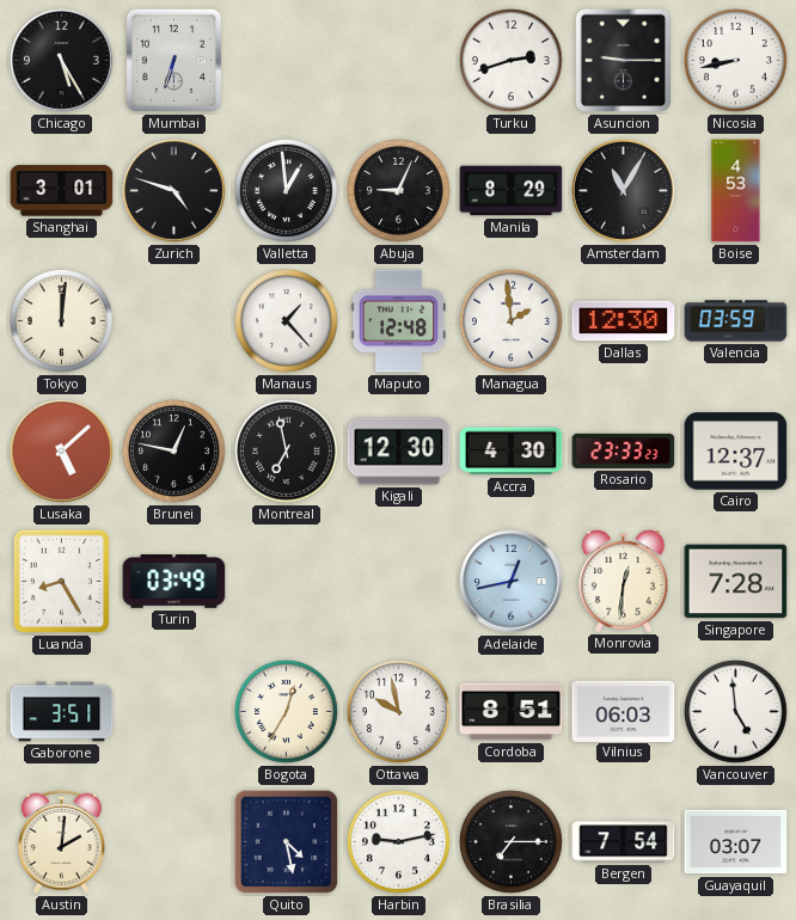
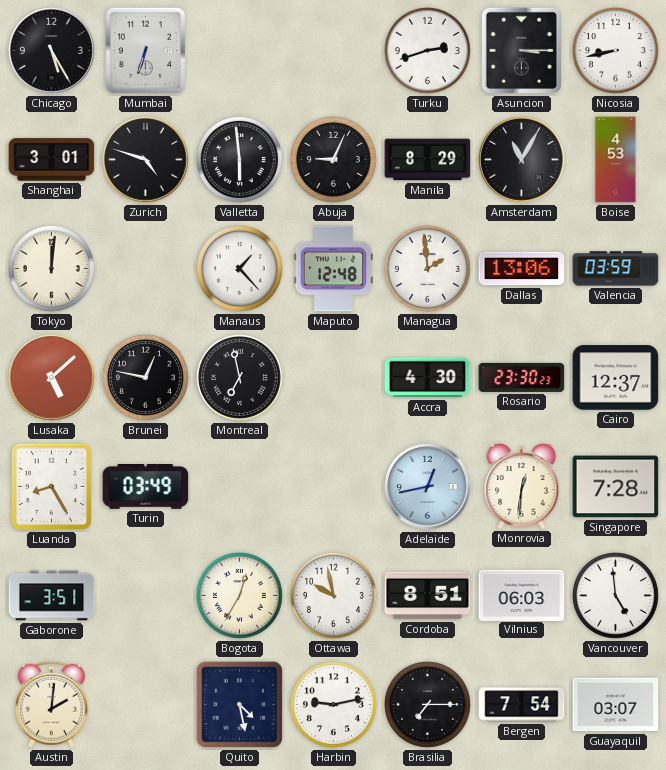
Asuncion: 9:15 -> 3:15
Valletta: 12:59 -> 5:59
Dallas: 12:30 -> 13:06
Kigali: 12:30 -> none
Rosario: 23:33 -> 23:30
